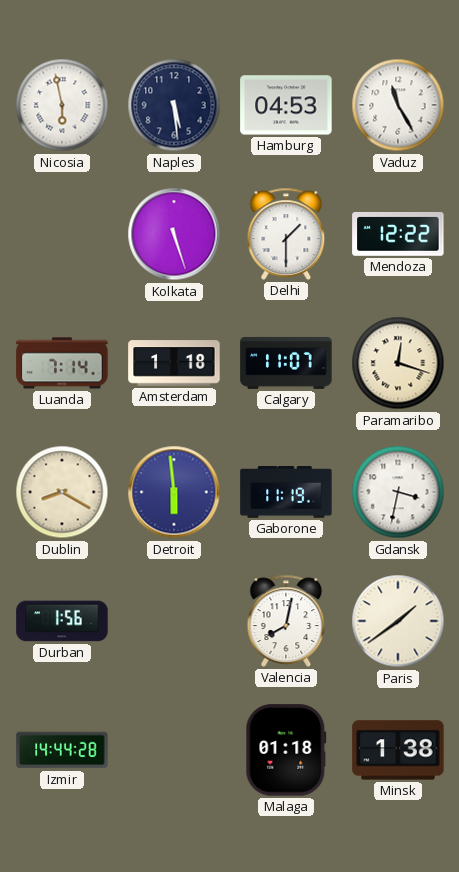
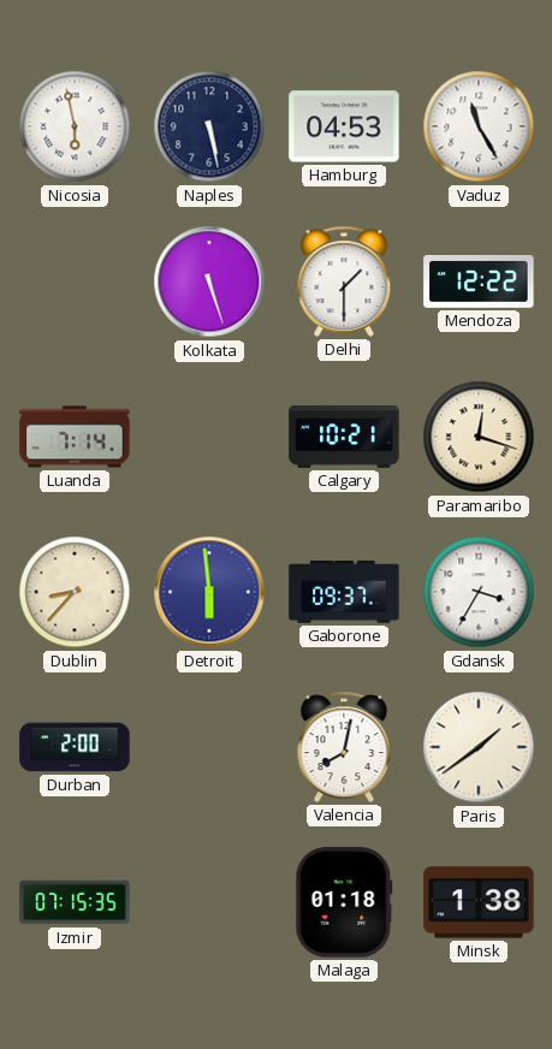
Naples: 5:29 -> 5:28
Amsterdam: 1:18 -> none
Calgary: 11:07 -> 10:21
Dublin: 8:20 -> 8:37
Gaborone: 11:19 -> 09:37
Gdansk: 3:32 -> 3:35
Durban: 1:56 -> 2:00
Izmir: 14:44 -> 07:15
